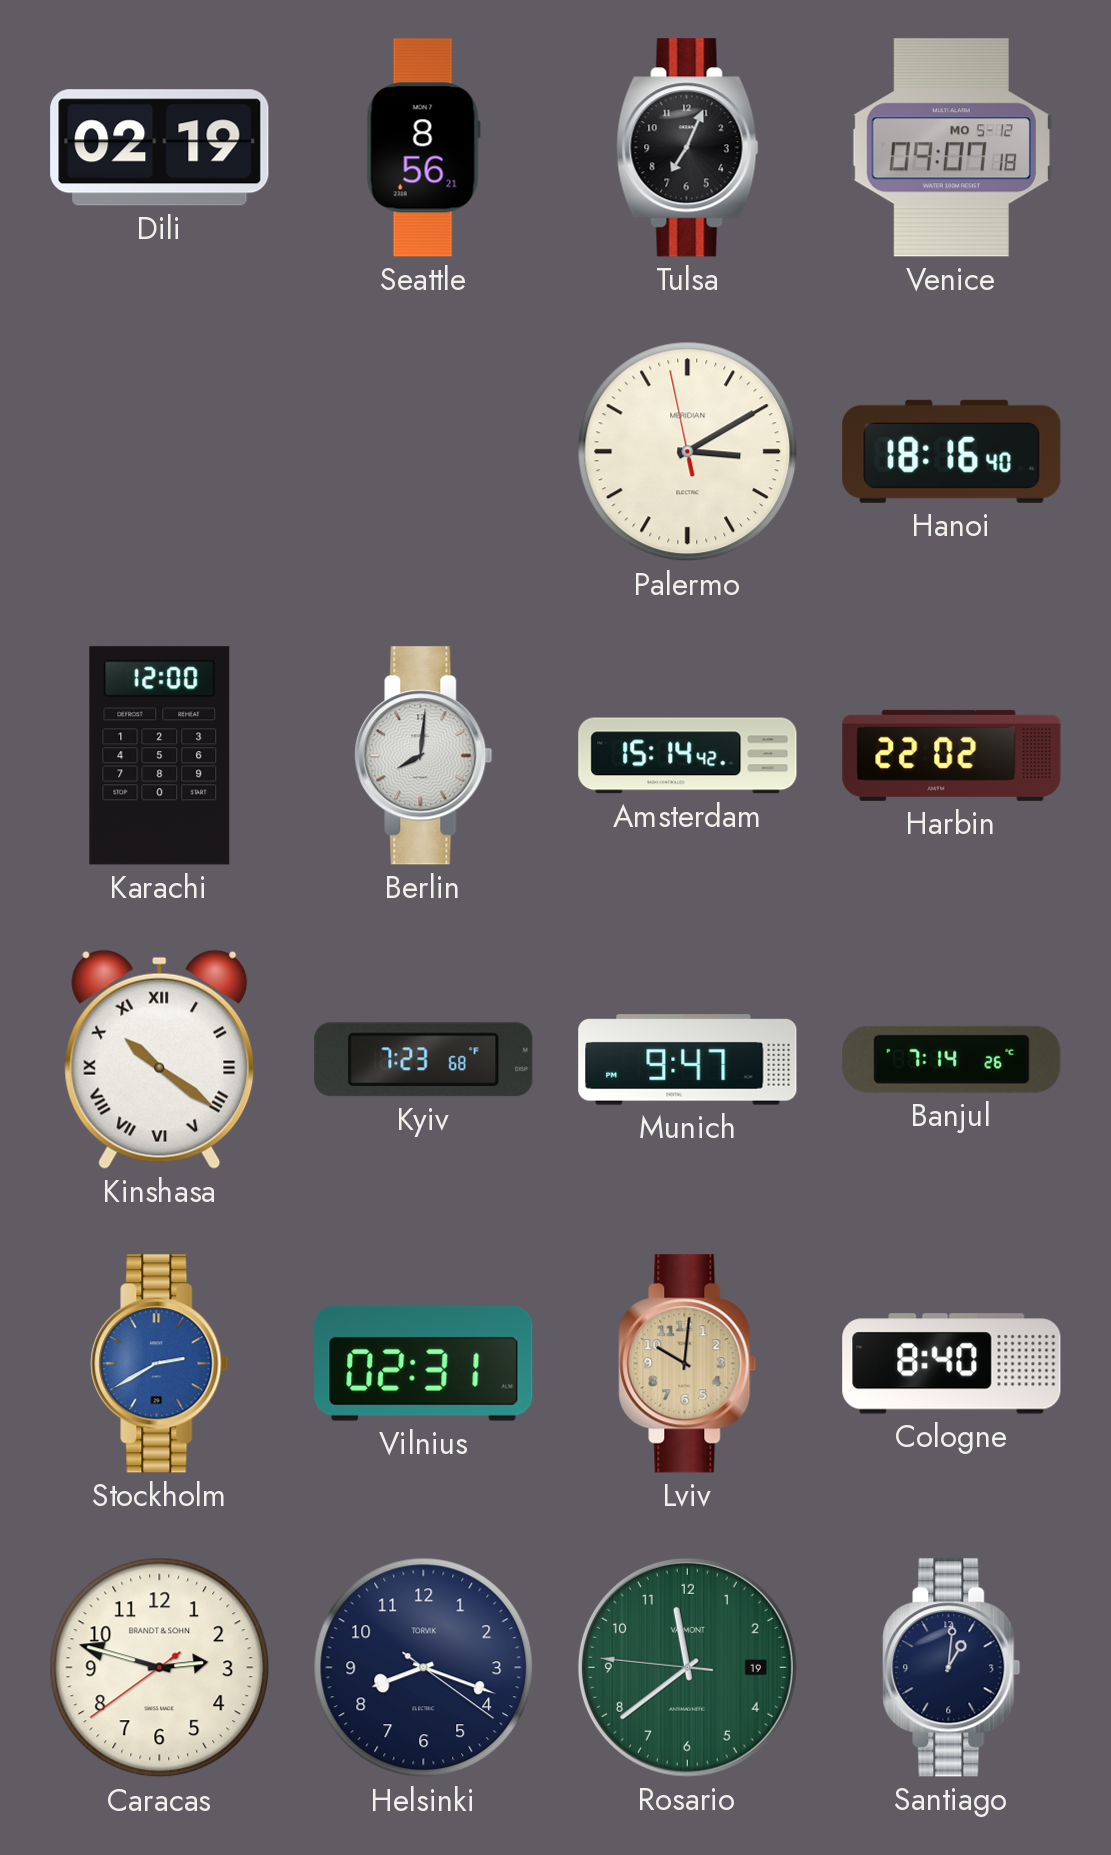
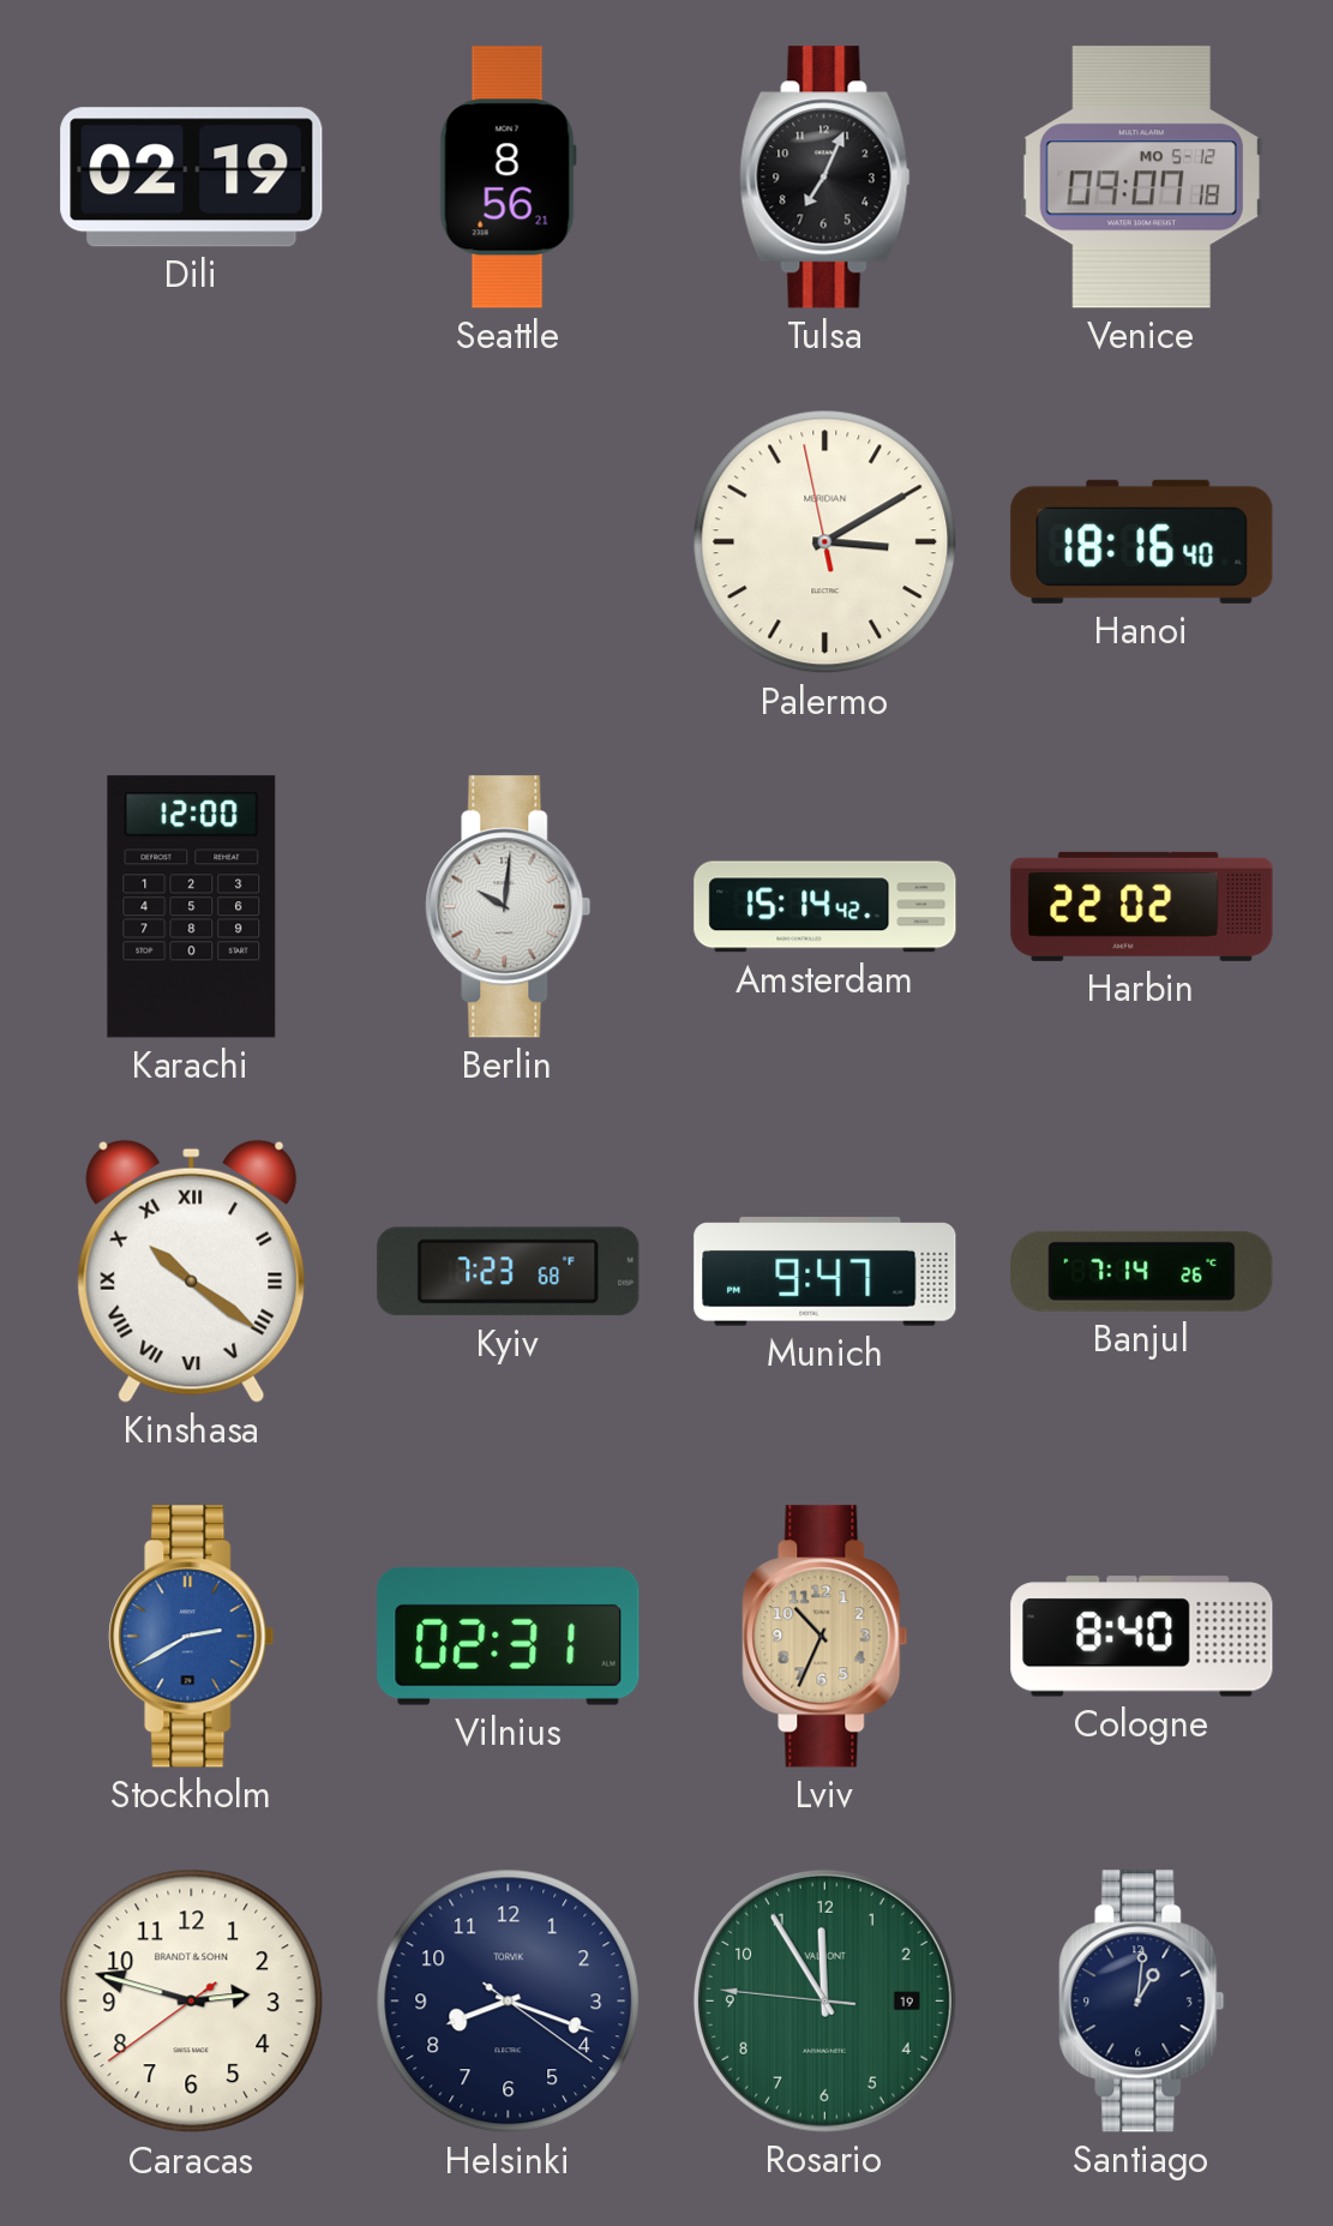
Berlin: 8:01 -> 10:01
Lviv: 10:01 -> 10:34
Rosario: 11:38 -> 11:54
